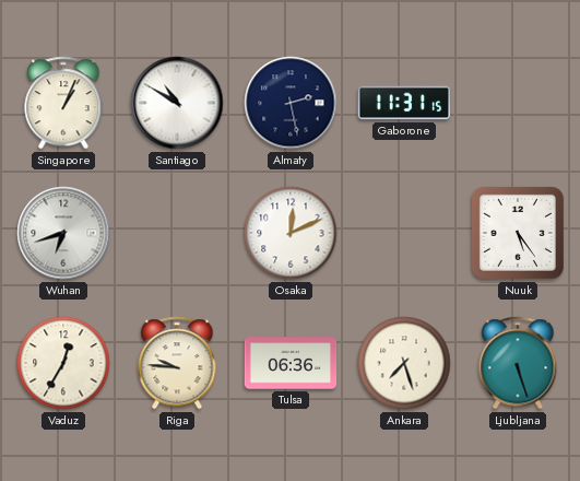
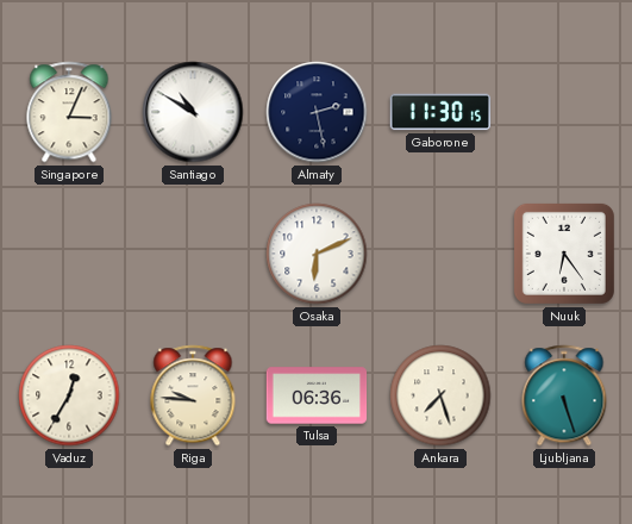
Singapore: 1:04 -> 3:04
Gaborone: 11:31 -> 11:30
Wuhan: 6:42 -> none
Osaka: 12:11 -> 6:11
Nuuk: 5:24 -> 6:24
